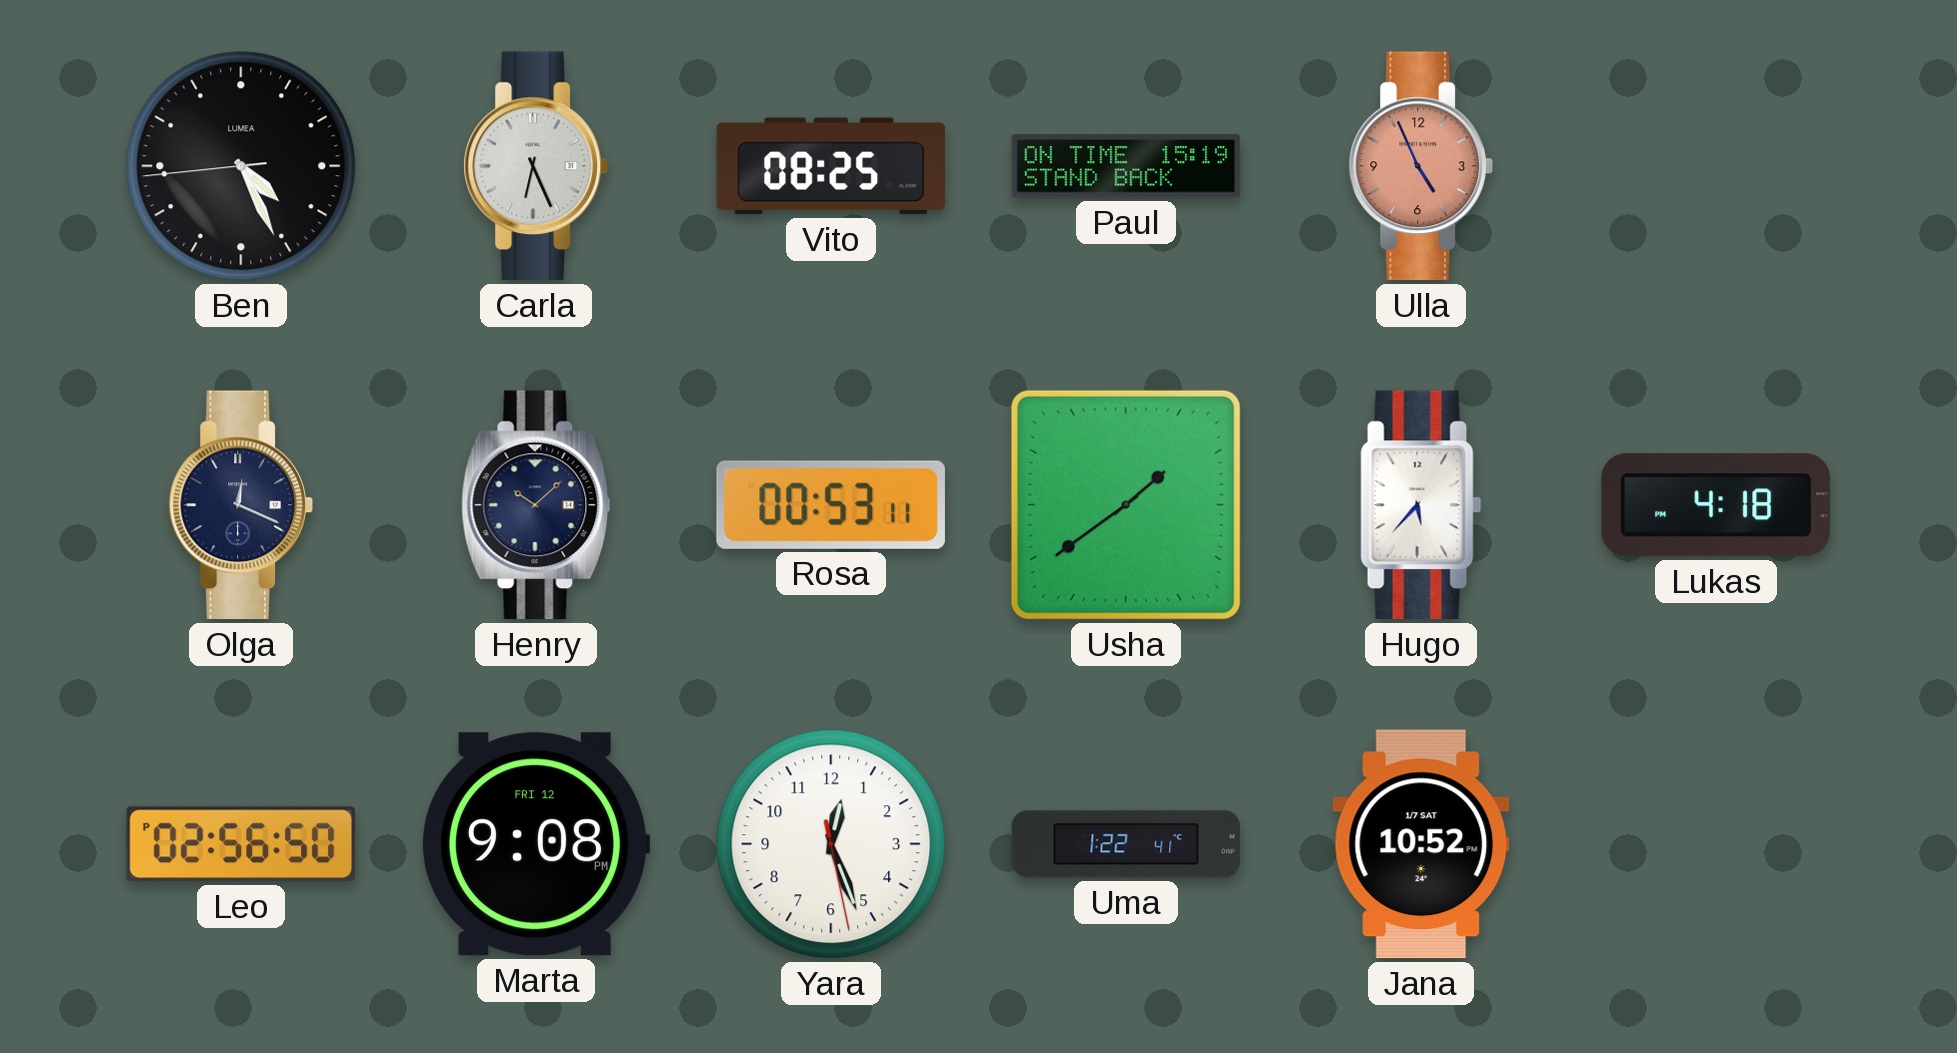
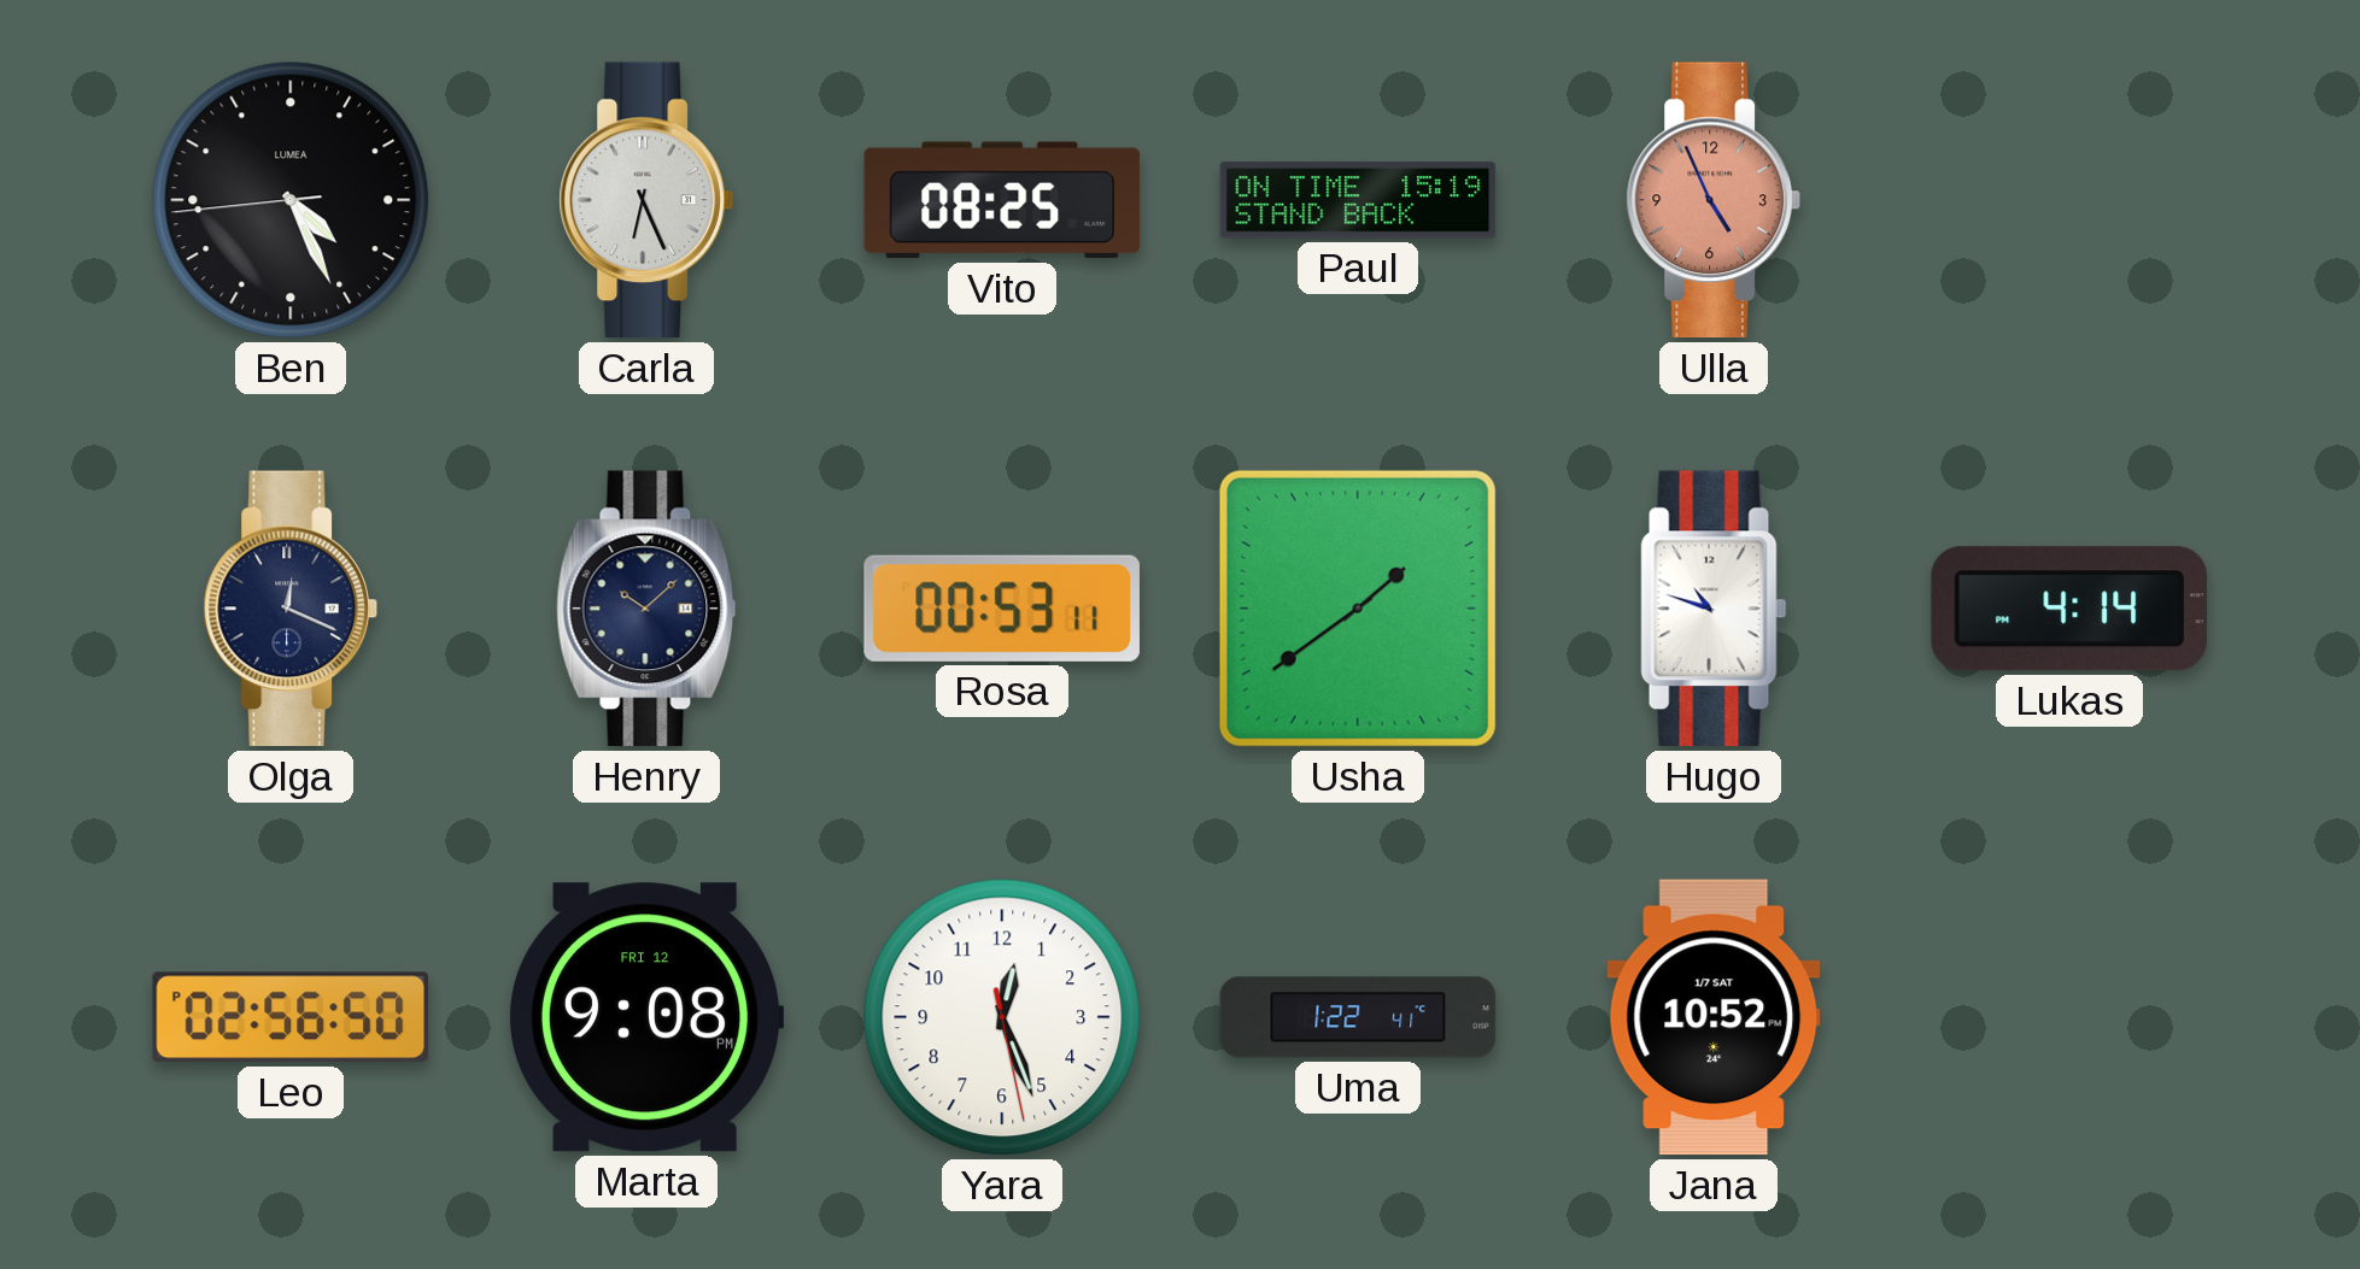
Hugo: 5:37 -> 10:48
Lukas: 4:18 -> 4:14
